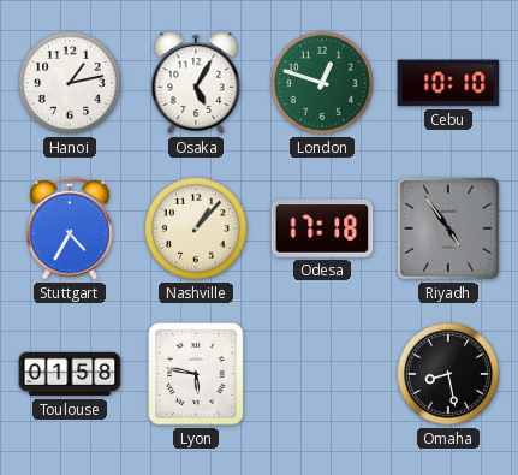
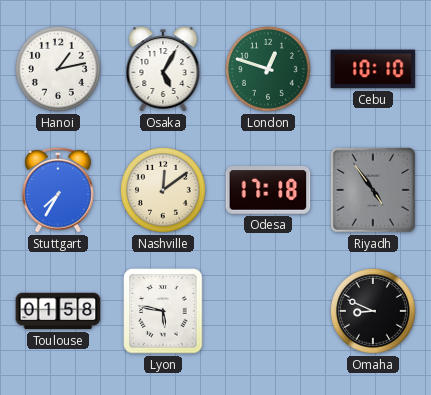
Stuttgart: 4:35 -> 7:35
Nashville: 1:07 -> 12:09
Omaha: 8:28 -> 8:49
